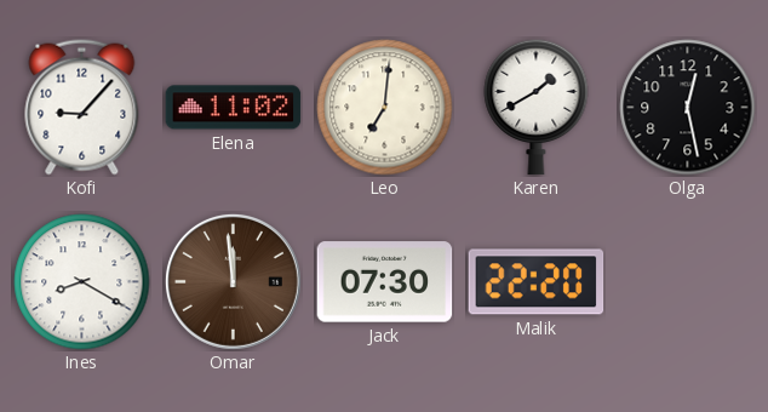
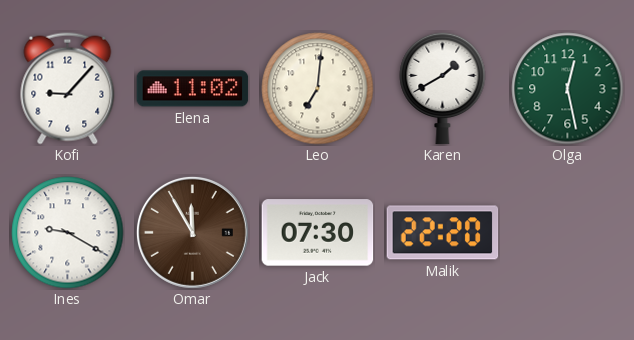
Olga dial: black -> green
Ines: 8:20 -> 9:20
Omar: 11:59 -> 11:55
